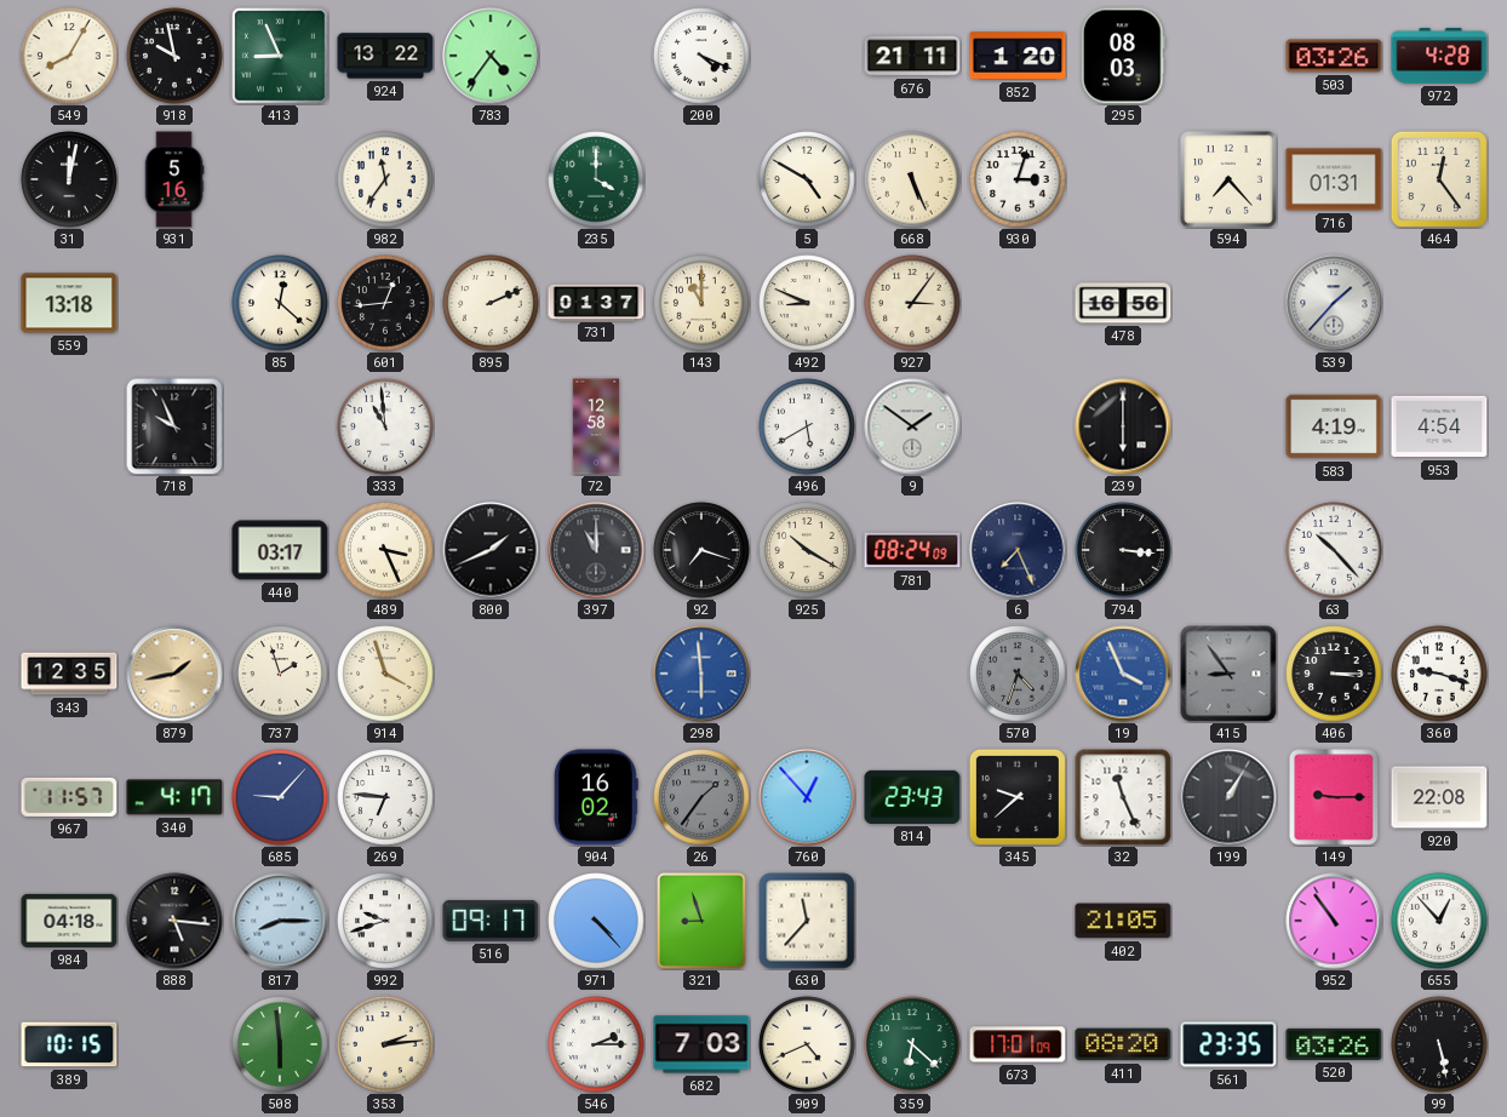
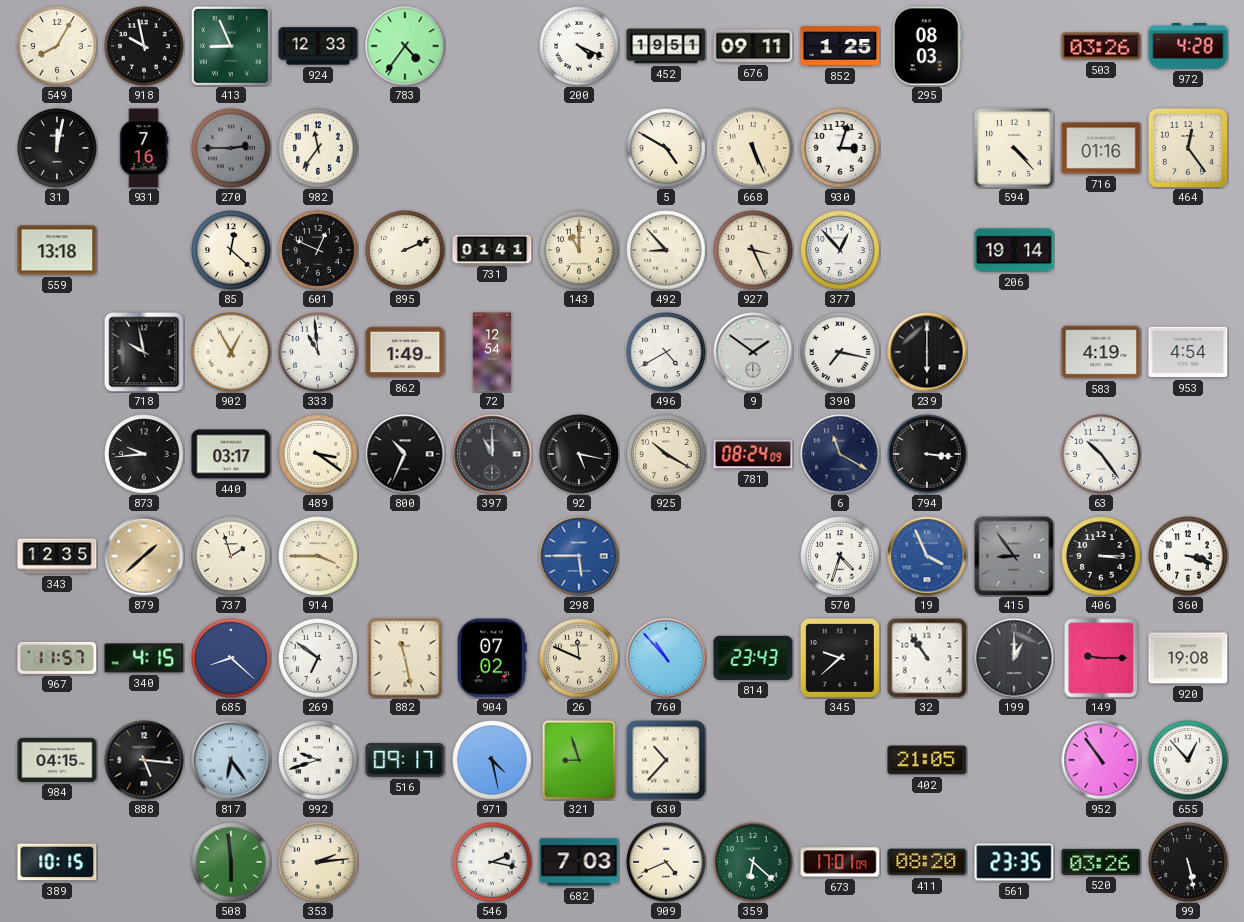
924: 13:22 -> 12:33
452: none -> 19:51
676: 21:11 -> 09:11
852: 1:20 -> 1:25
931: 5:16 -> 7:16
270: none -> 2:45
235: 4:00 -> none
594: 7:23 -> 4:23
716: 01:31 -> 01:16
601: 12:44 -> 12:49
731: 01:37 -> 01:41
492: 8:49 -> 8:53
927: 3:06 -> 3:26
377: none -> 12:53
478: 16:56 -> none
206: none -> 19:14
539: 1:37 -> none
718: 9:56 -> 9:58
902: none -> 12:55
862: none -> 1:49
72: 12:58 -> 12:54
496: 5:40 -> 4:40
390: none -> 7:17
873: none -> 9:44
489: 3:26 -> 3:21
800: 1:41 -> 10:34
92: 7:18 -> 5:17
6: 7:26 -> 11:20
63: 10:23 -> 10:24
879: 1:43 -> 1:38
914: 3:57 -> 3:45
298: 5:59 -> 5:45
570 dial: grey -> white
360: 9:18 -> 3:18
340: 4:17 -> 4:15
685: 9:07 -> 8:22
269: 6:46 -> 6:51
882: none -> 11:28
904: 16:02 -> 07:02
26: 1:36 -> 11:49
26 dial: grey -> cream
760: 12:53 -> 10:53
32: 11:26 -> 10:54
199: 1:05 -> 1:00
920: 22:08 -> 19:08
984: 04:18 -> 04:15
817: 8:15 -> 6:24
971: 4:23 -> 4:28
630: 11:37 -> 10:37
546: 2:15 -> 2:17
